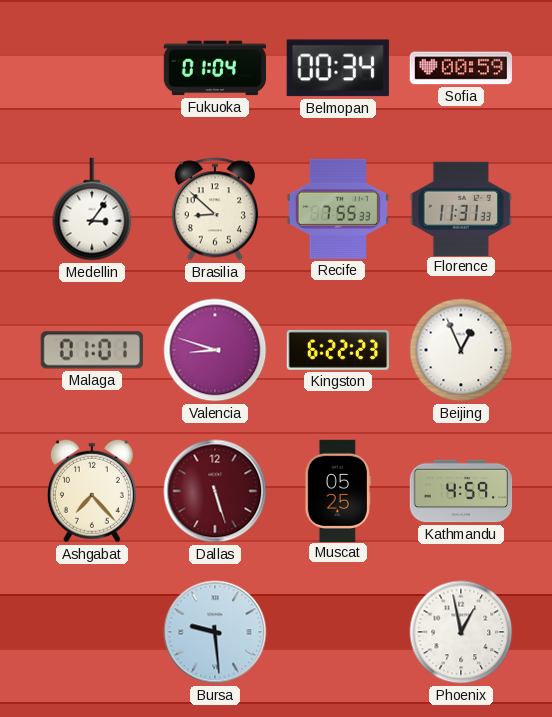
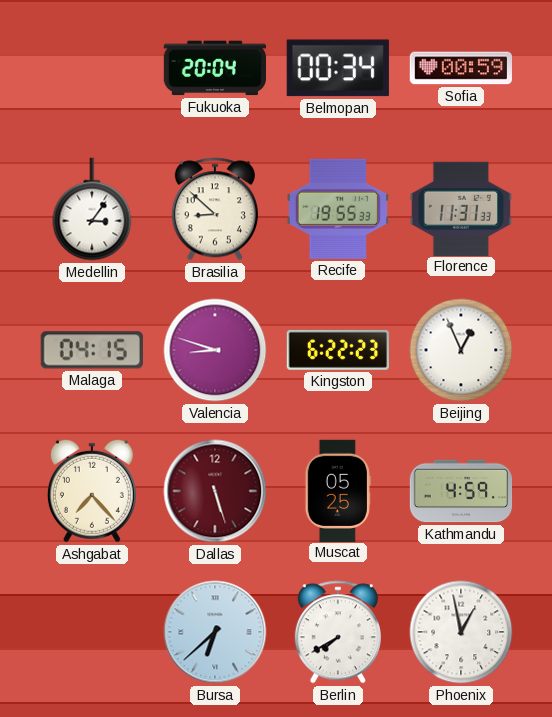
Fukuoka: 01:04 -> 20:04
Recife: 7:55 -> 19:55
Malaga: 01:01 -> 04:15
Bursa: 9:29 -> 6:38
Berlin: none -> 7:40
